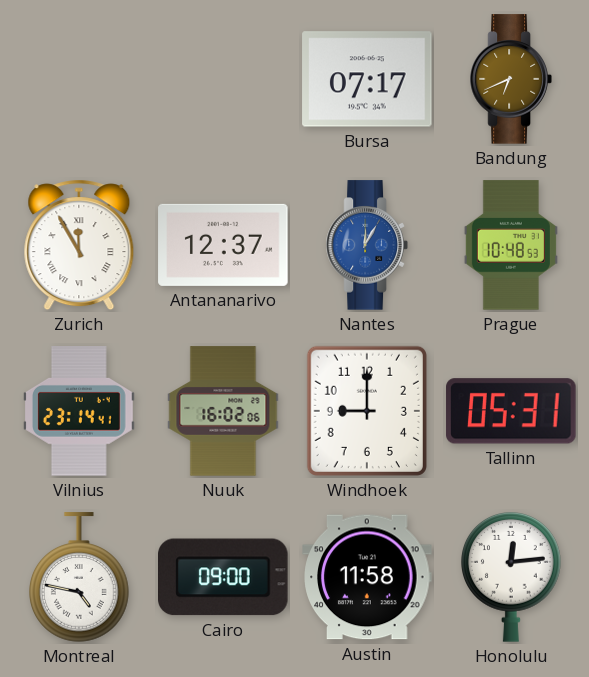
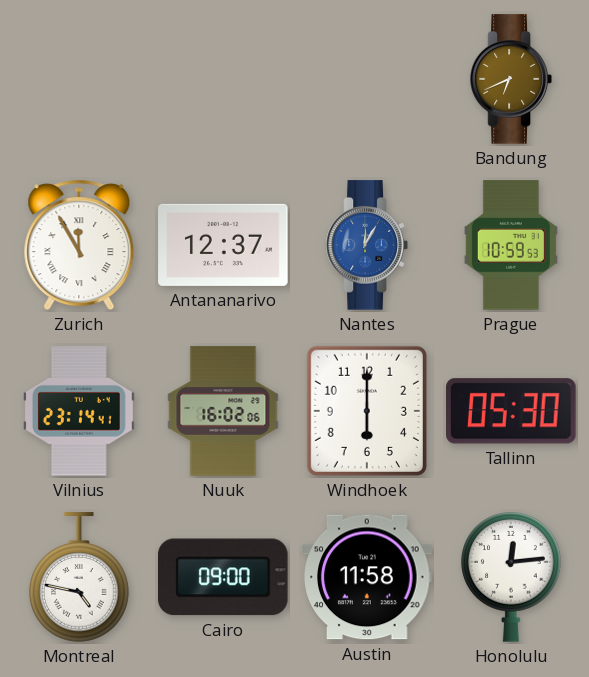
Bursa: 07:17 -> none
Prague: 10:48 -> 10:59
Windhoek: 9:00 -> 6:00
Tallinn: 05:31 -> 05:30
